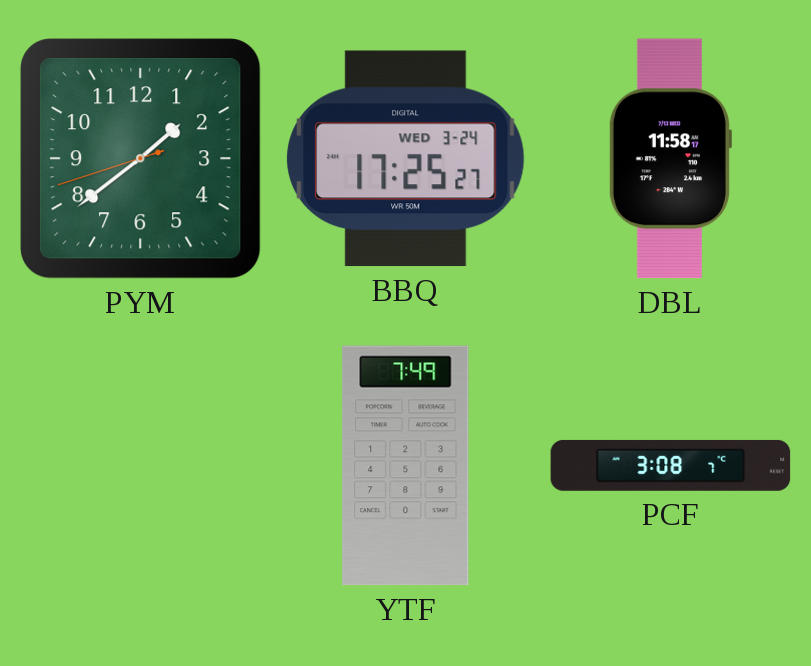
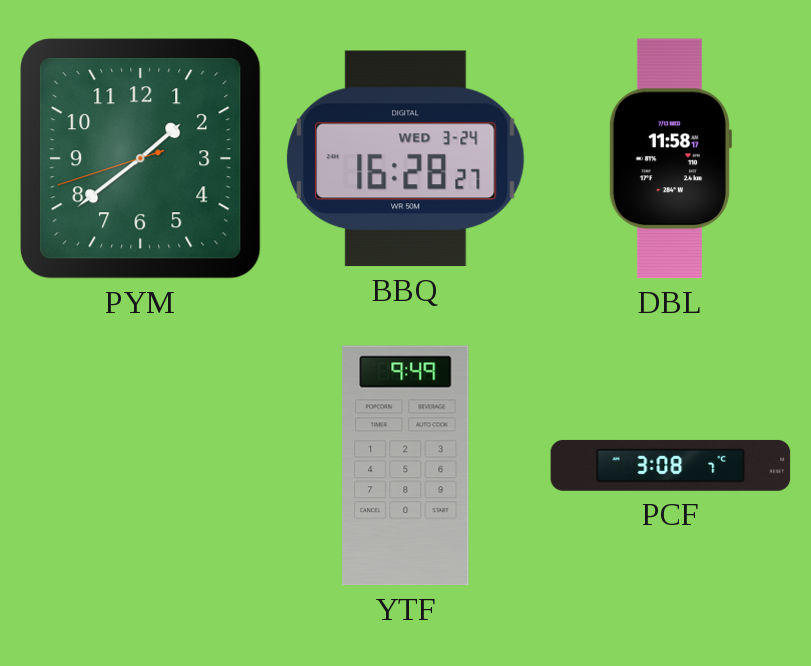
BBQ: 17:25 -> 16:28
YTF: 7:49 -> 9:49
